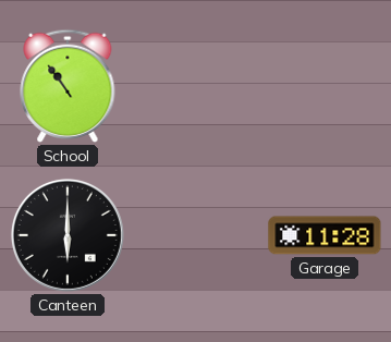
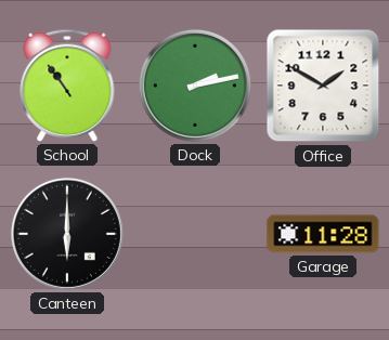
Dock: none -> 2:13
Office: none -> 1:50
